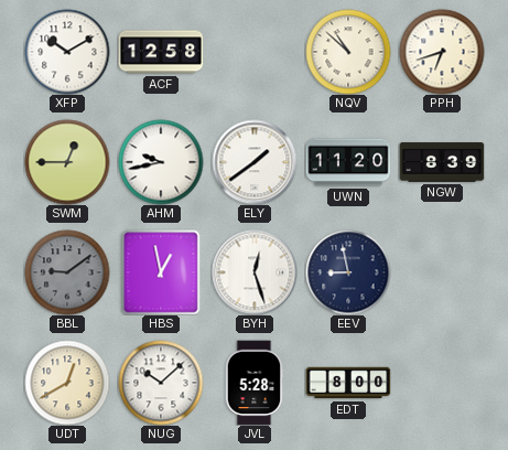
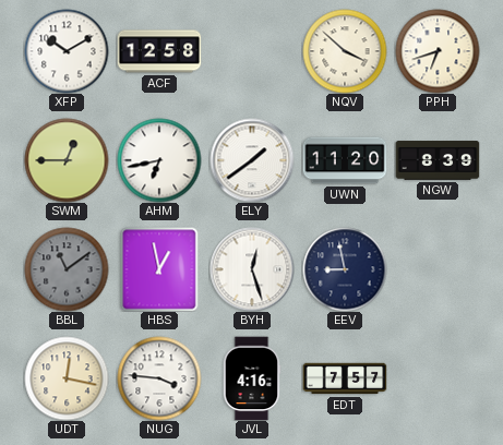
NQV: 10:52 -> 3:52
AHM: 9:43 -> 6:43
BBL: 9:09 -> 11:09
UDT: 12:40 -> 12:17
NUG: 10:08 -> 3:46
JVL: 5:28 -> 4:16
EDT: 8:00 -> 7:57
